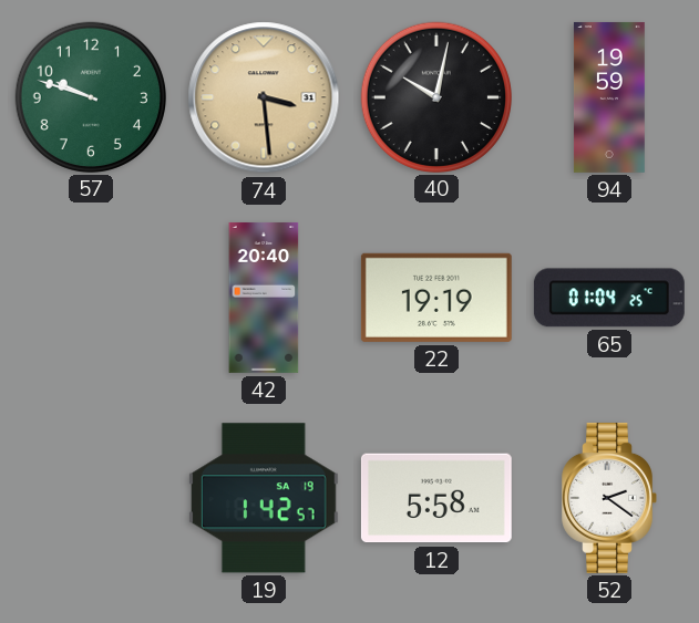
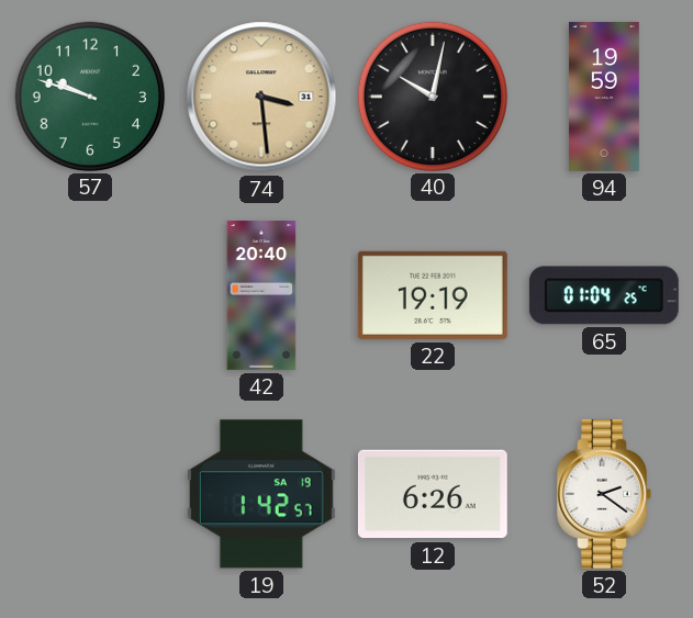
12: 5:58 -> 6:26
